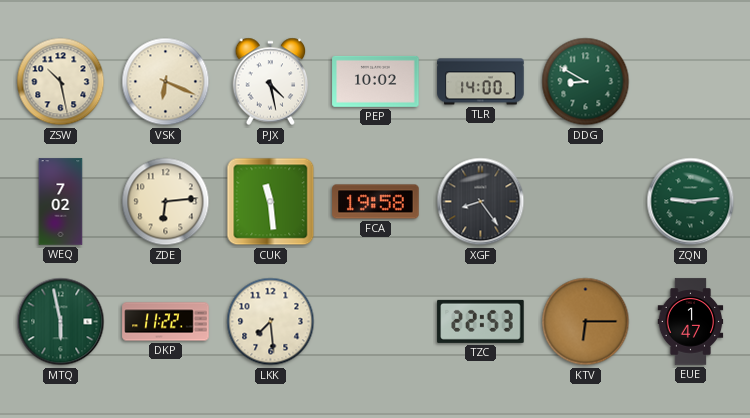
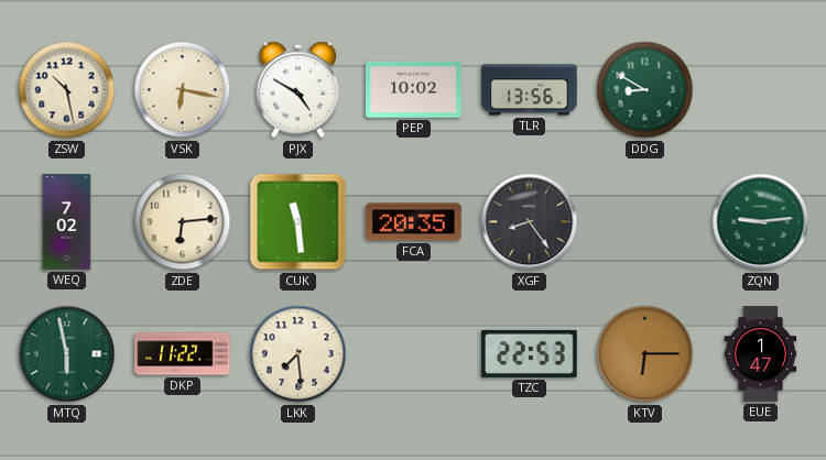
VSK: 6:19 -> 6:17
PJX: 4:28 -> 4:50
TLR: 14:00 -> 13:56
FCA: 19:58 -> 20:35
